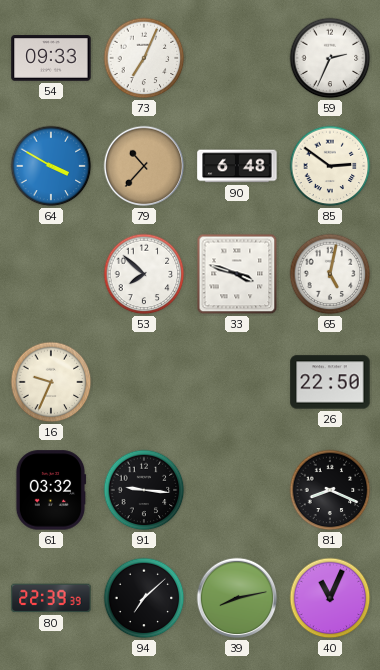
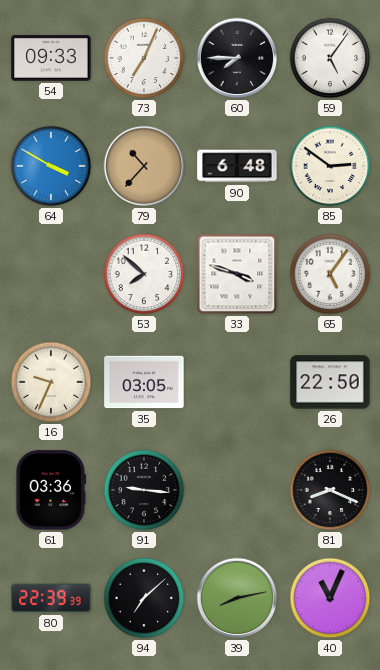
60: none -> 7:45
59: 2:34 -> 5:06
65: 5:02 -> 5:06
35: none -> 03:05
61: 03:32 -> 03:36
